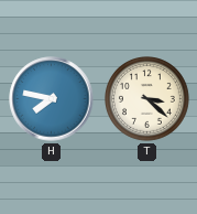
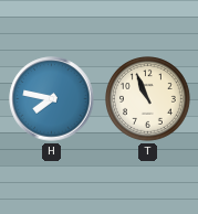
T: 3:22 -> 10:56
